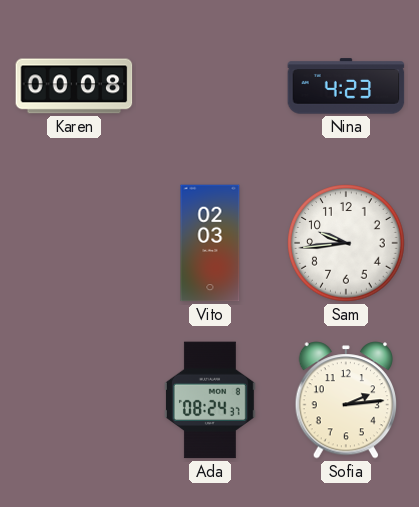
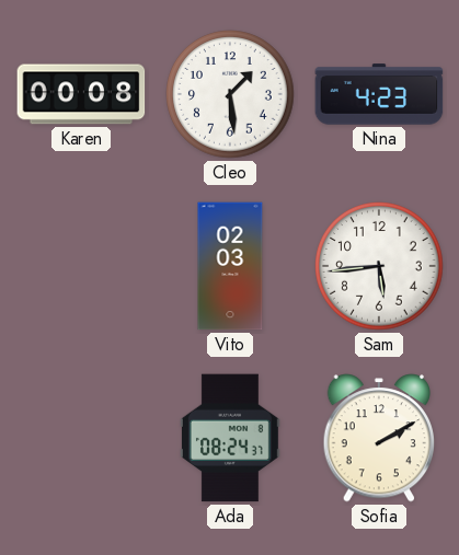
Cleo: none -> 1:29
Sam: 9:44 -> 5:44
Sofia: 2:14 -> 2:10
